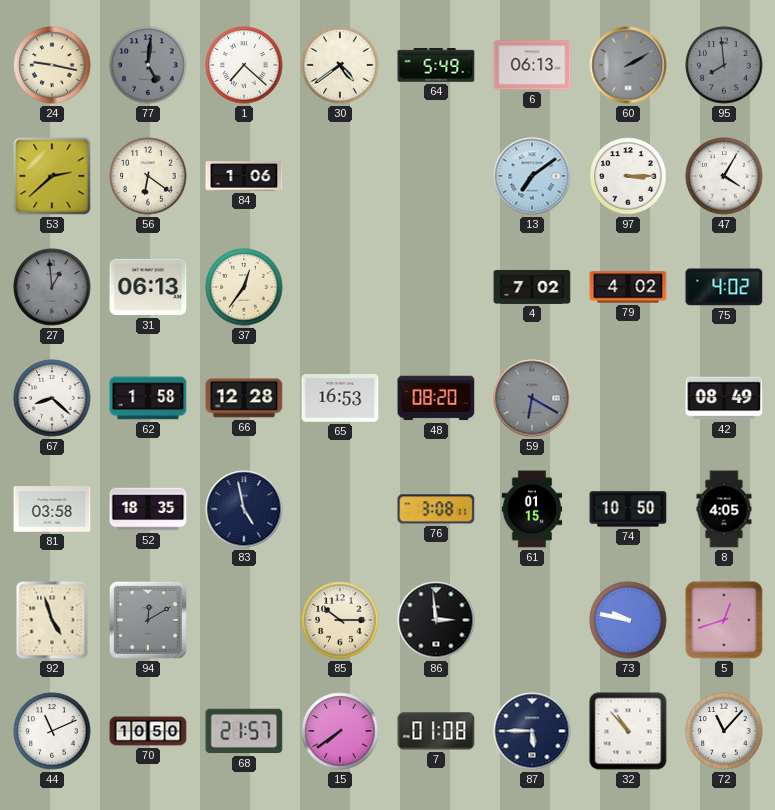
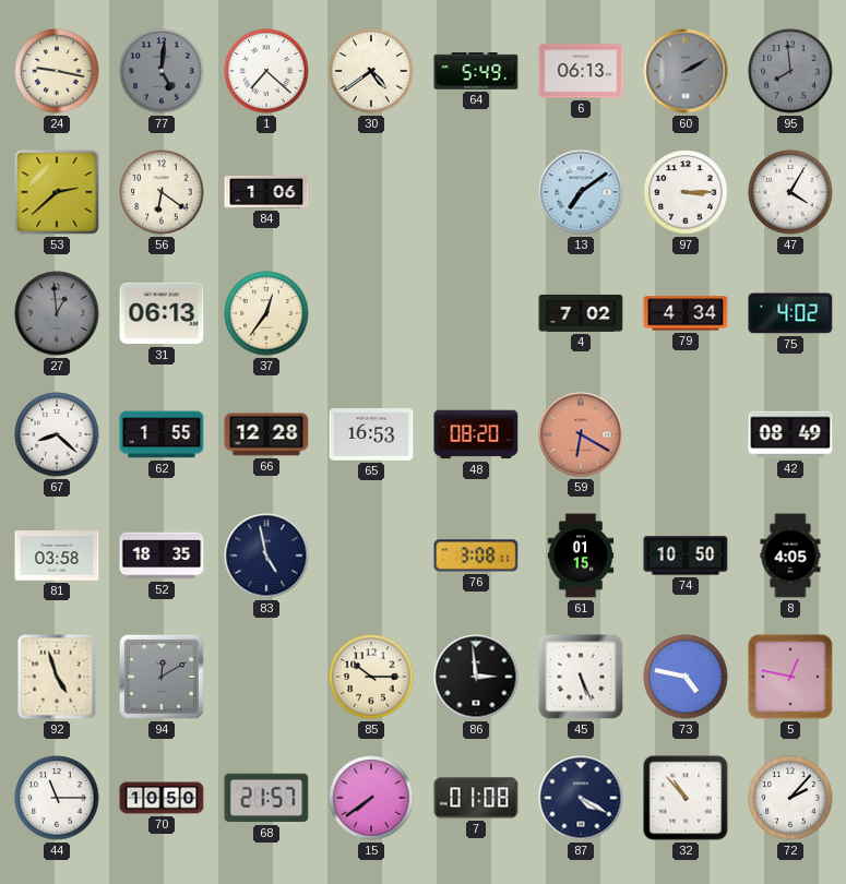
79: 4:02 -> 4:34
62: 1:58 -> 1:55
59 dial: grey -> salmon
45: none -> 5:26
73: 9:47 -> 4:47
5: 12:42 -> 12:47
44: 11:11 -> 11:15
87: 5:45 -> 4:20
72: 11:07 -> 2:07
